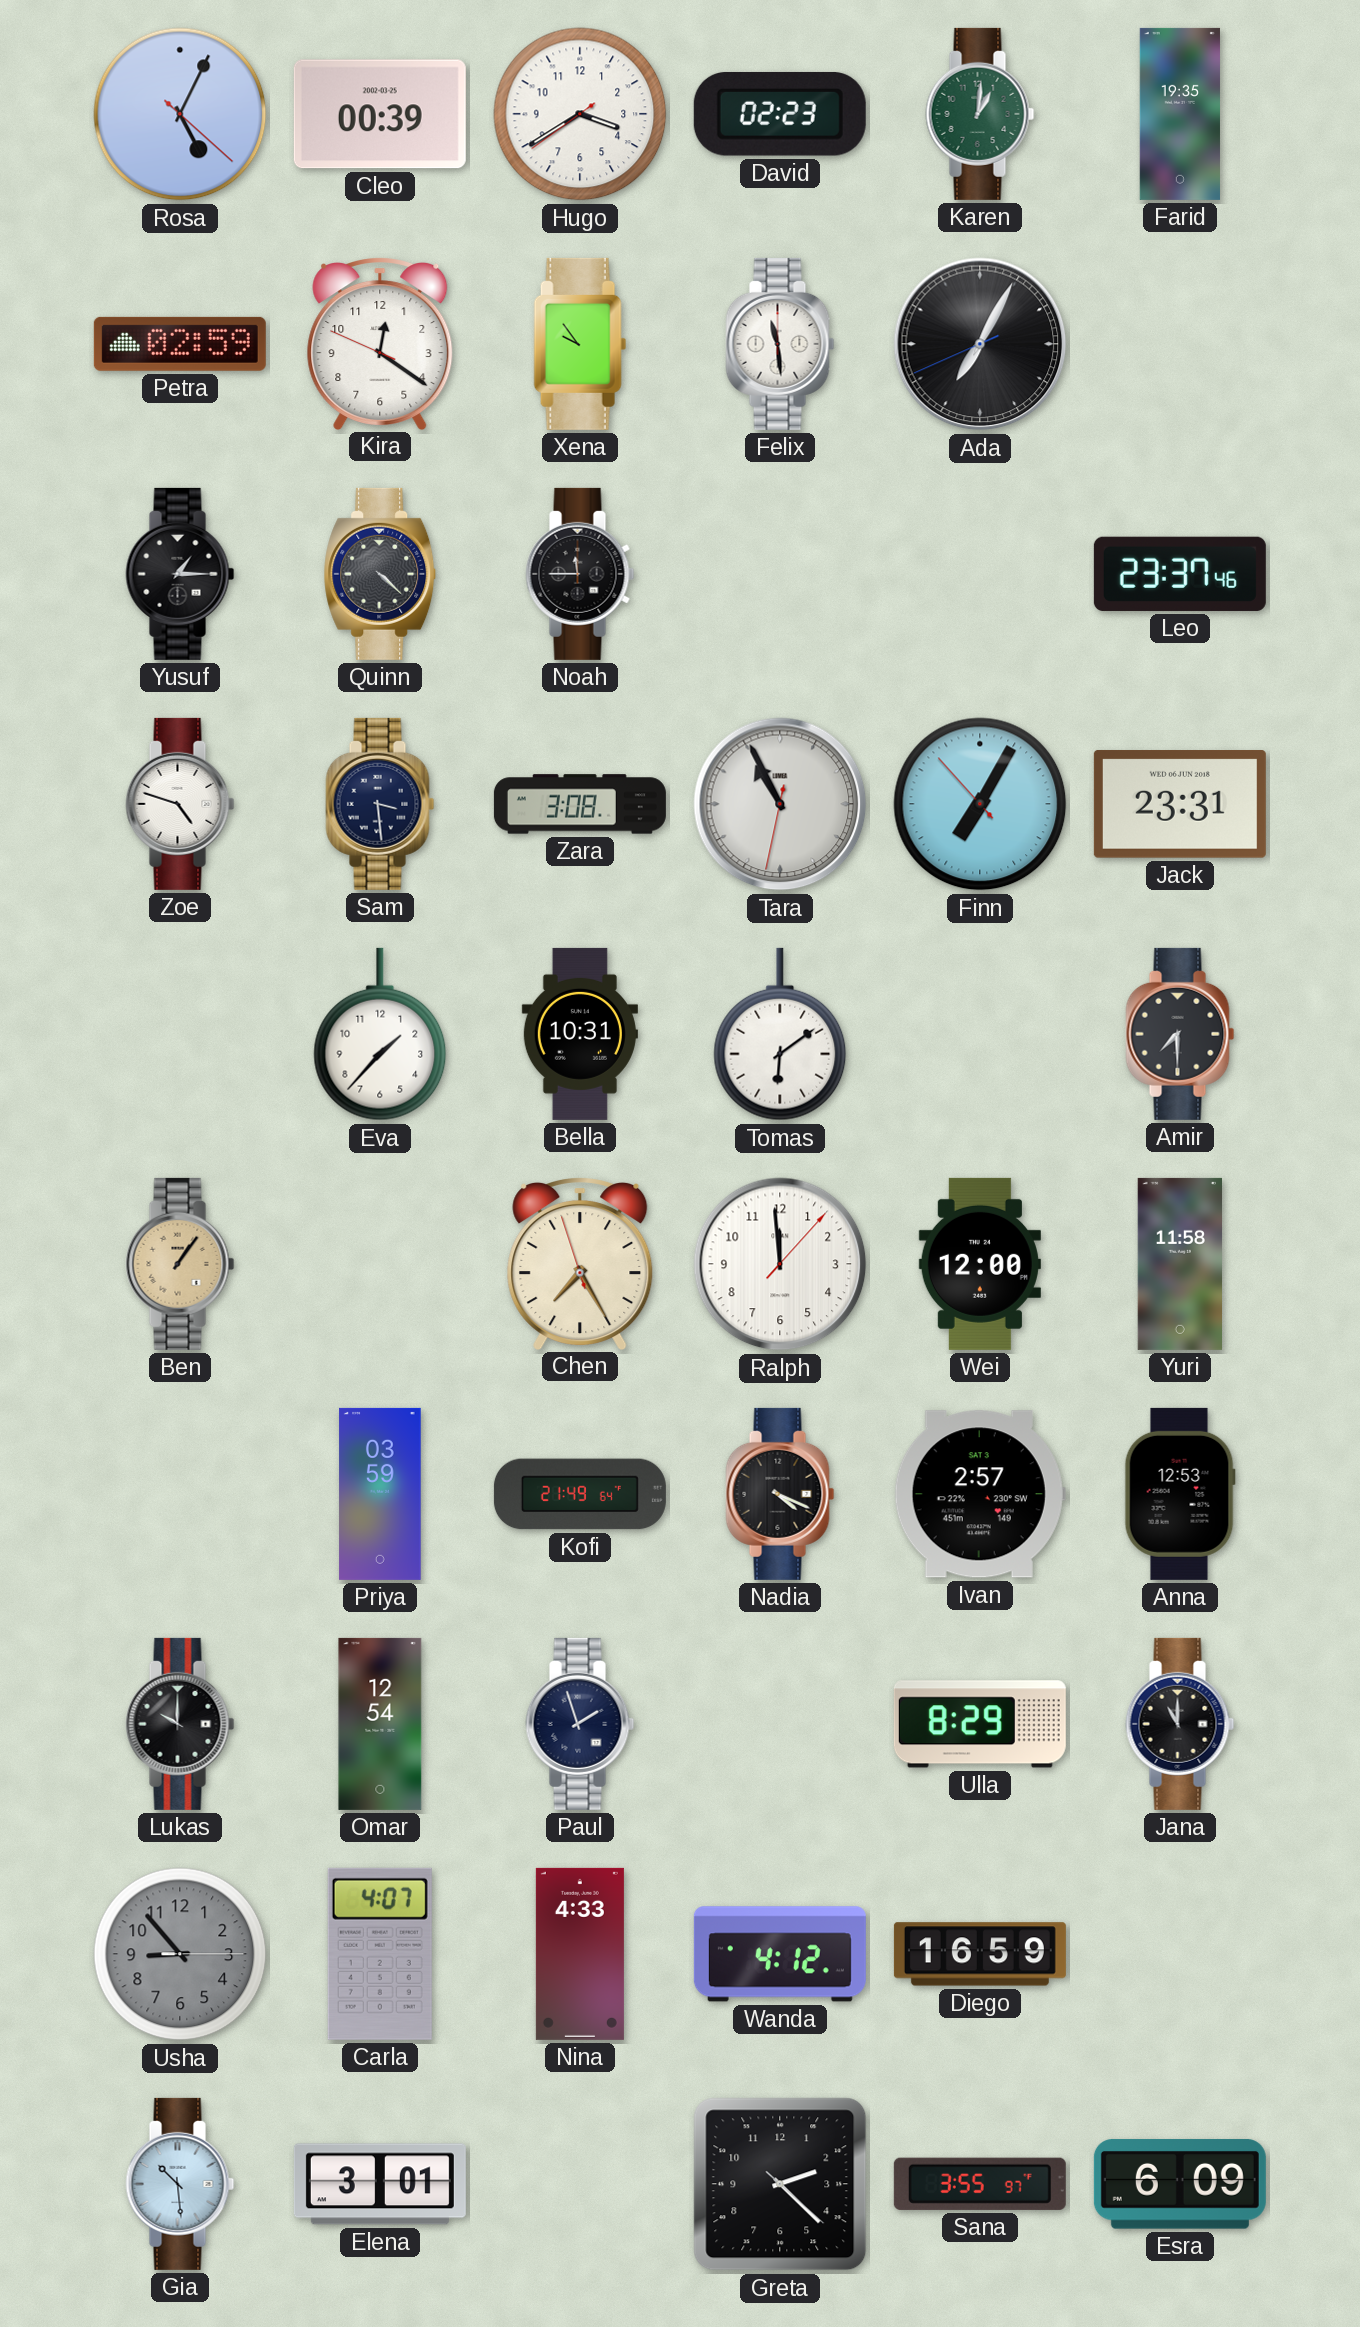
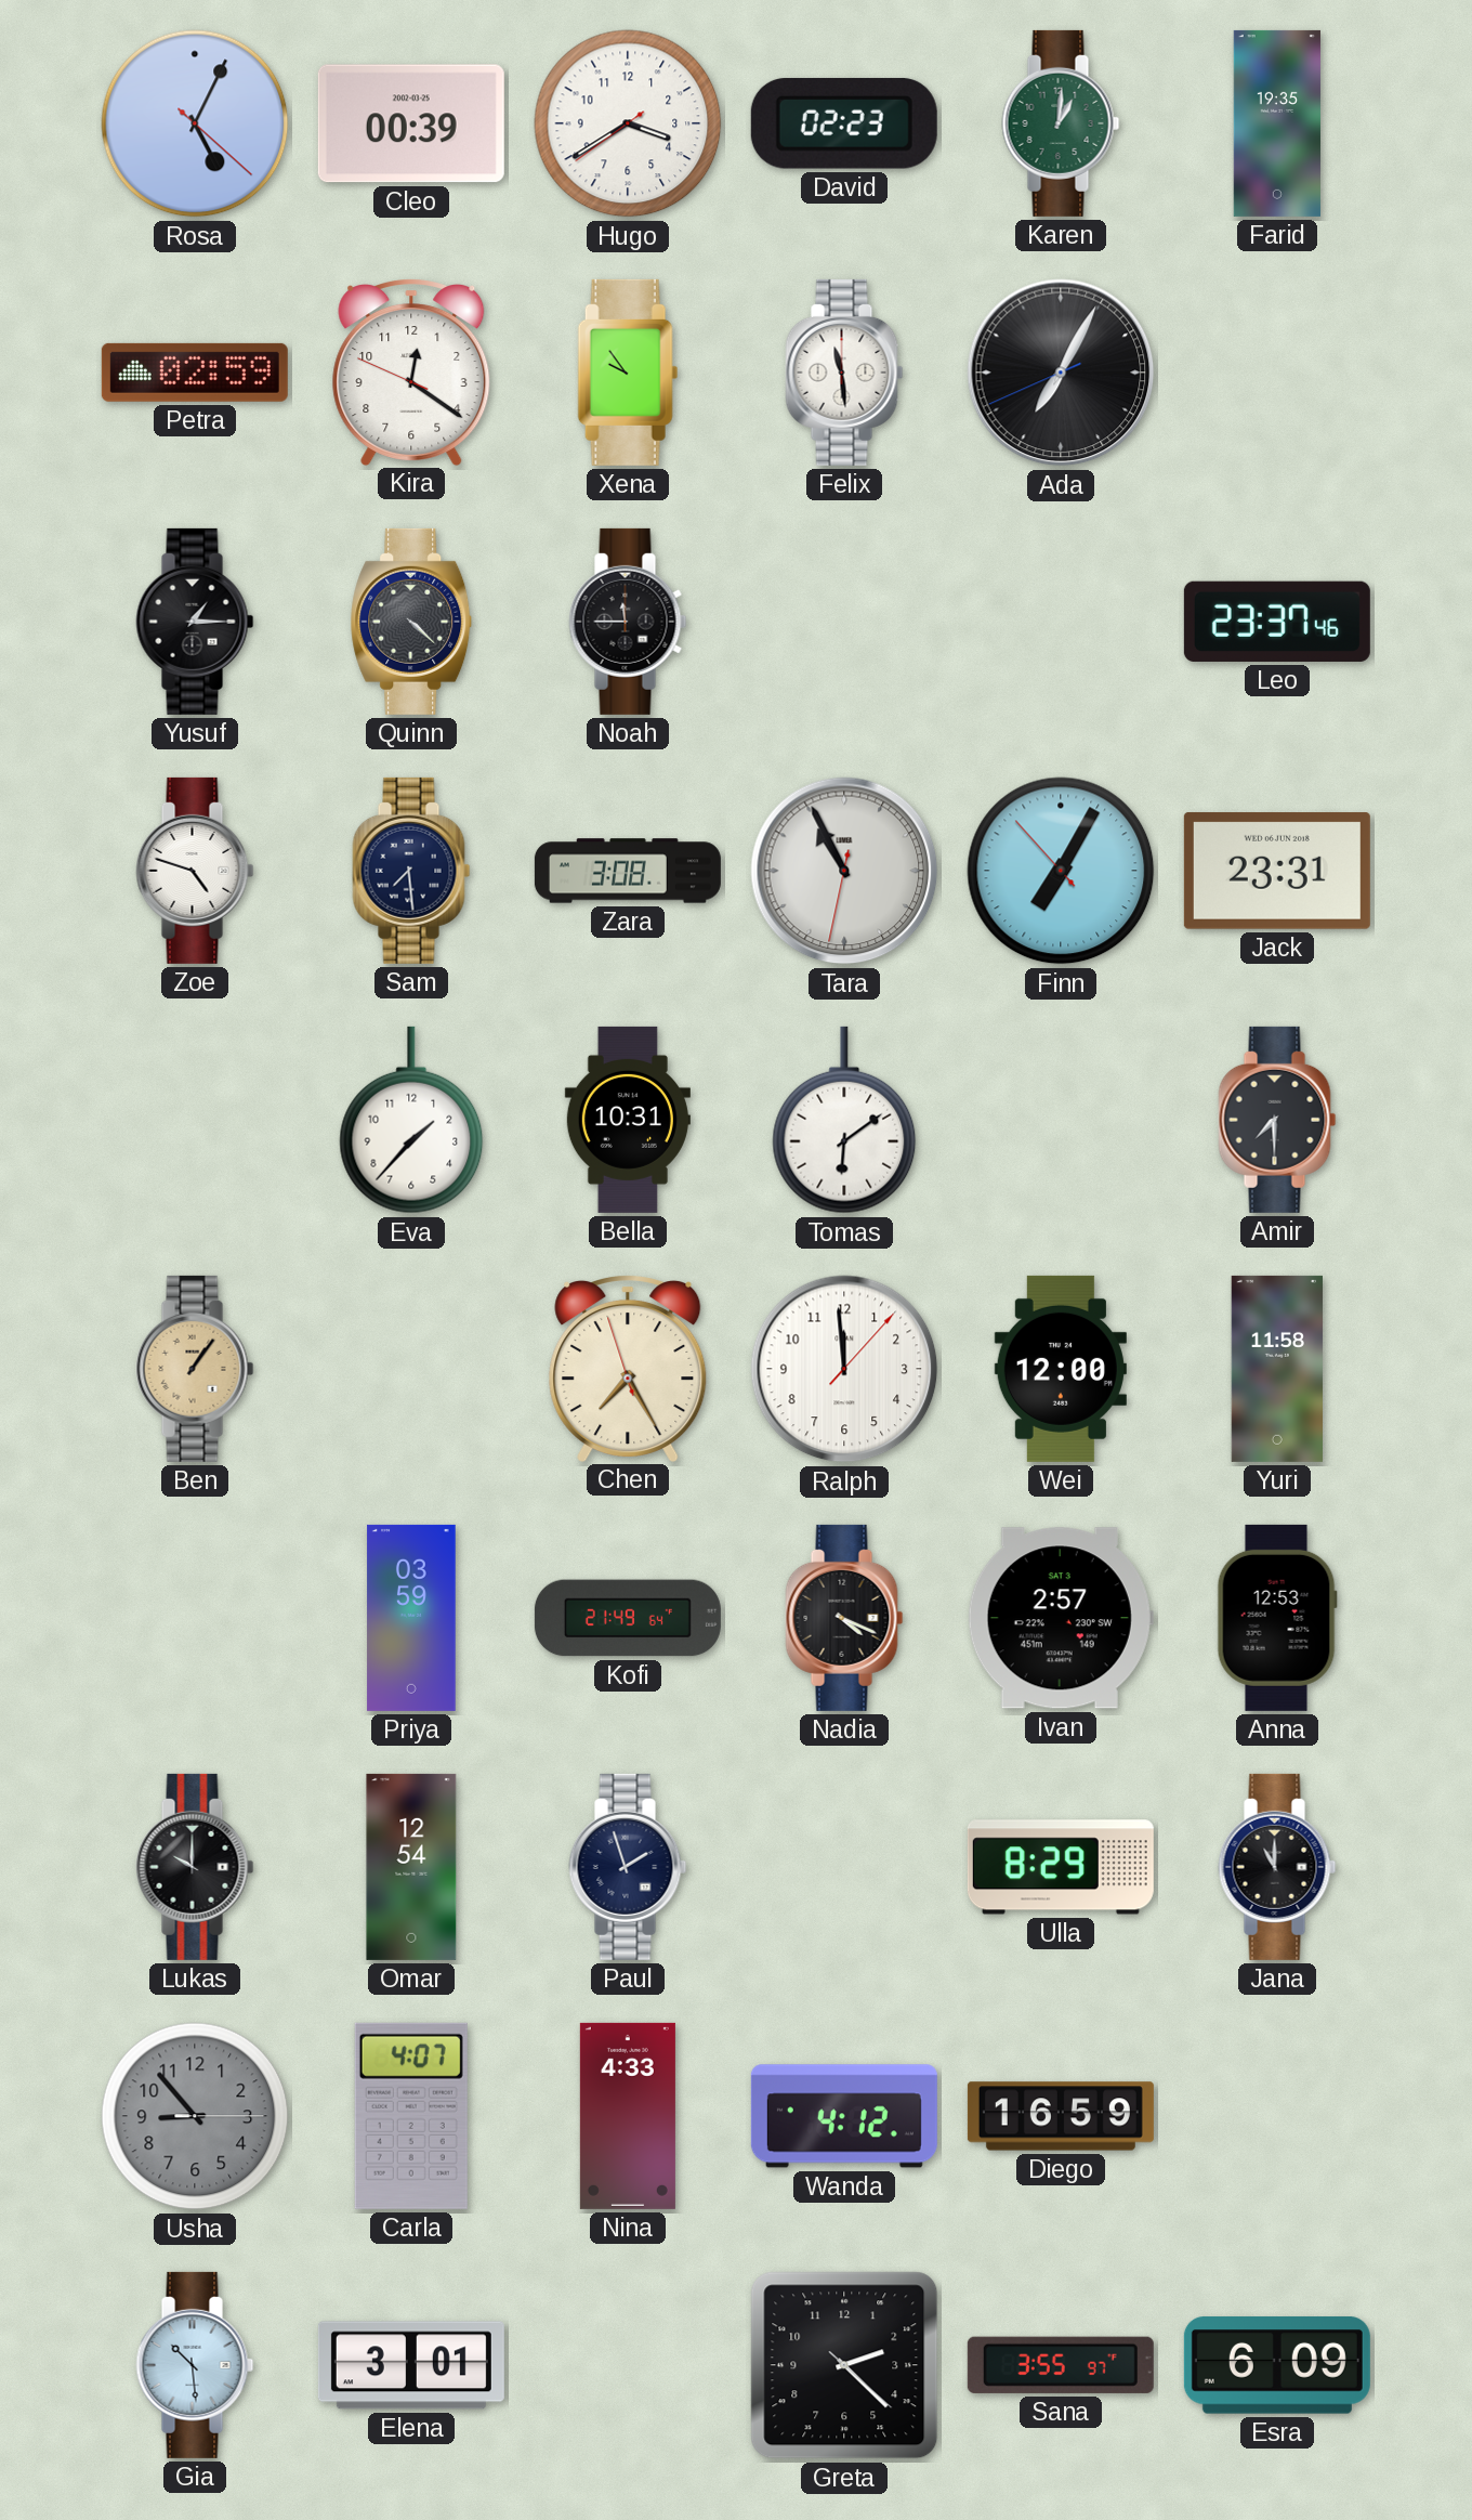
Sam: 3:29 -> 7:29
